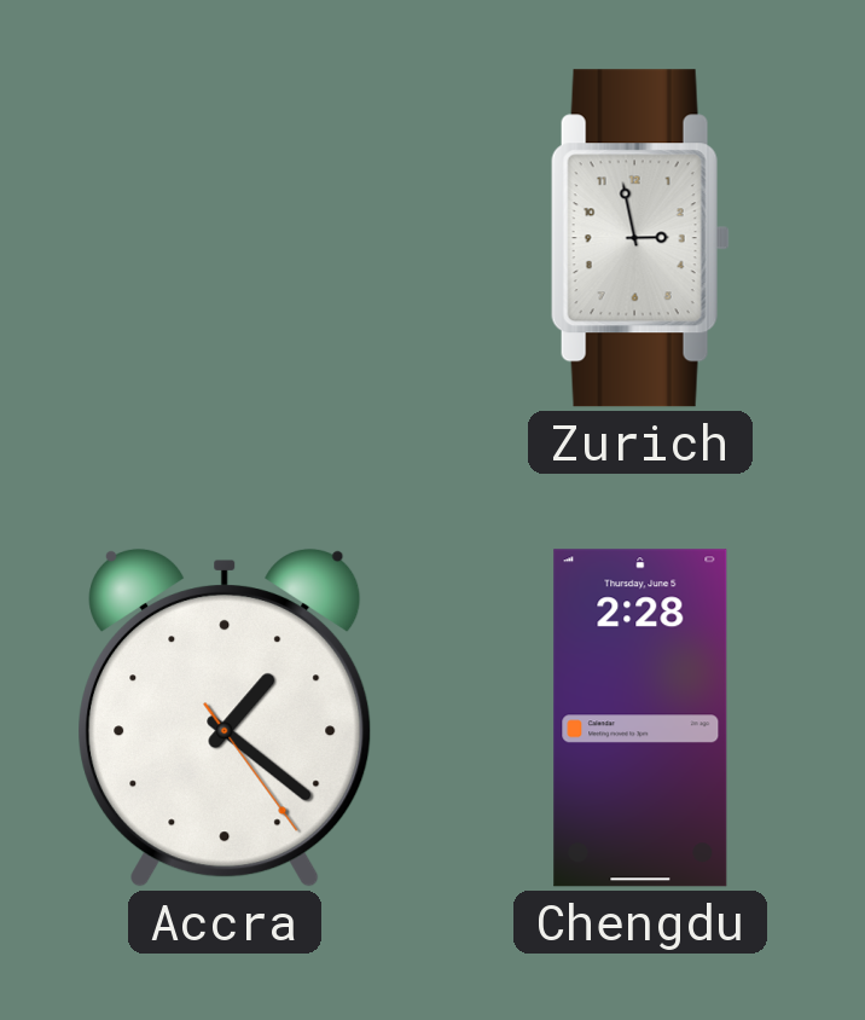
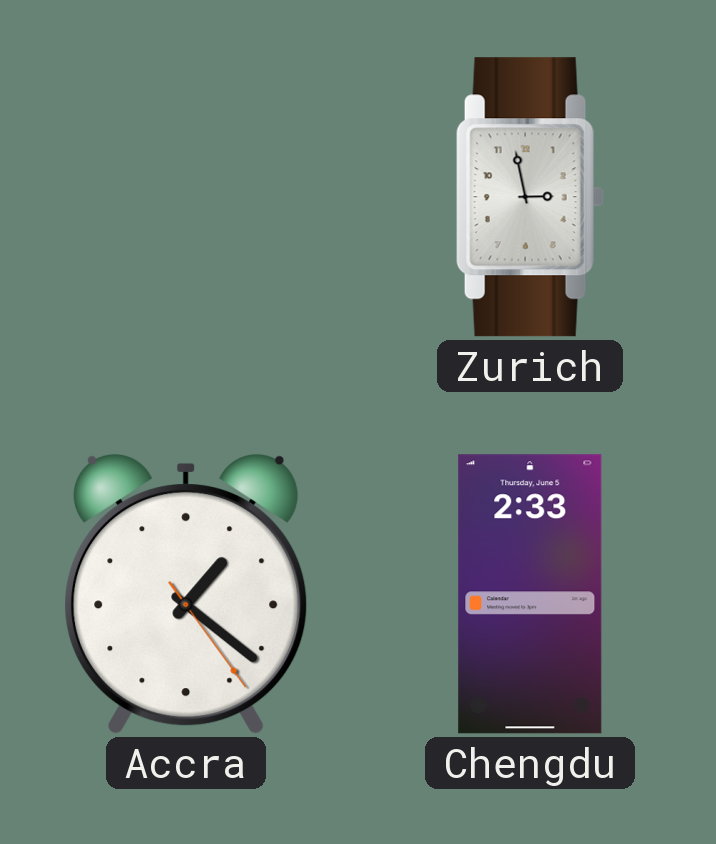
Chengdu: 2:28 -> 2:33
